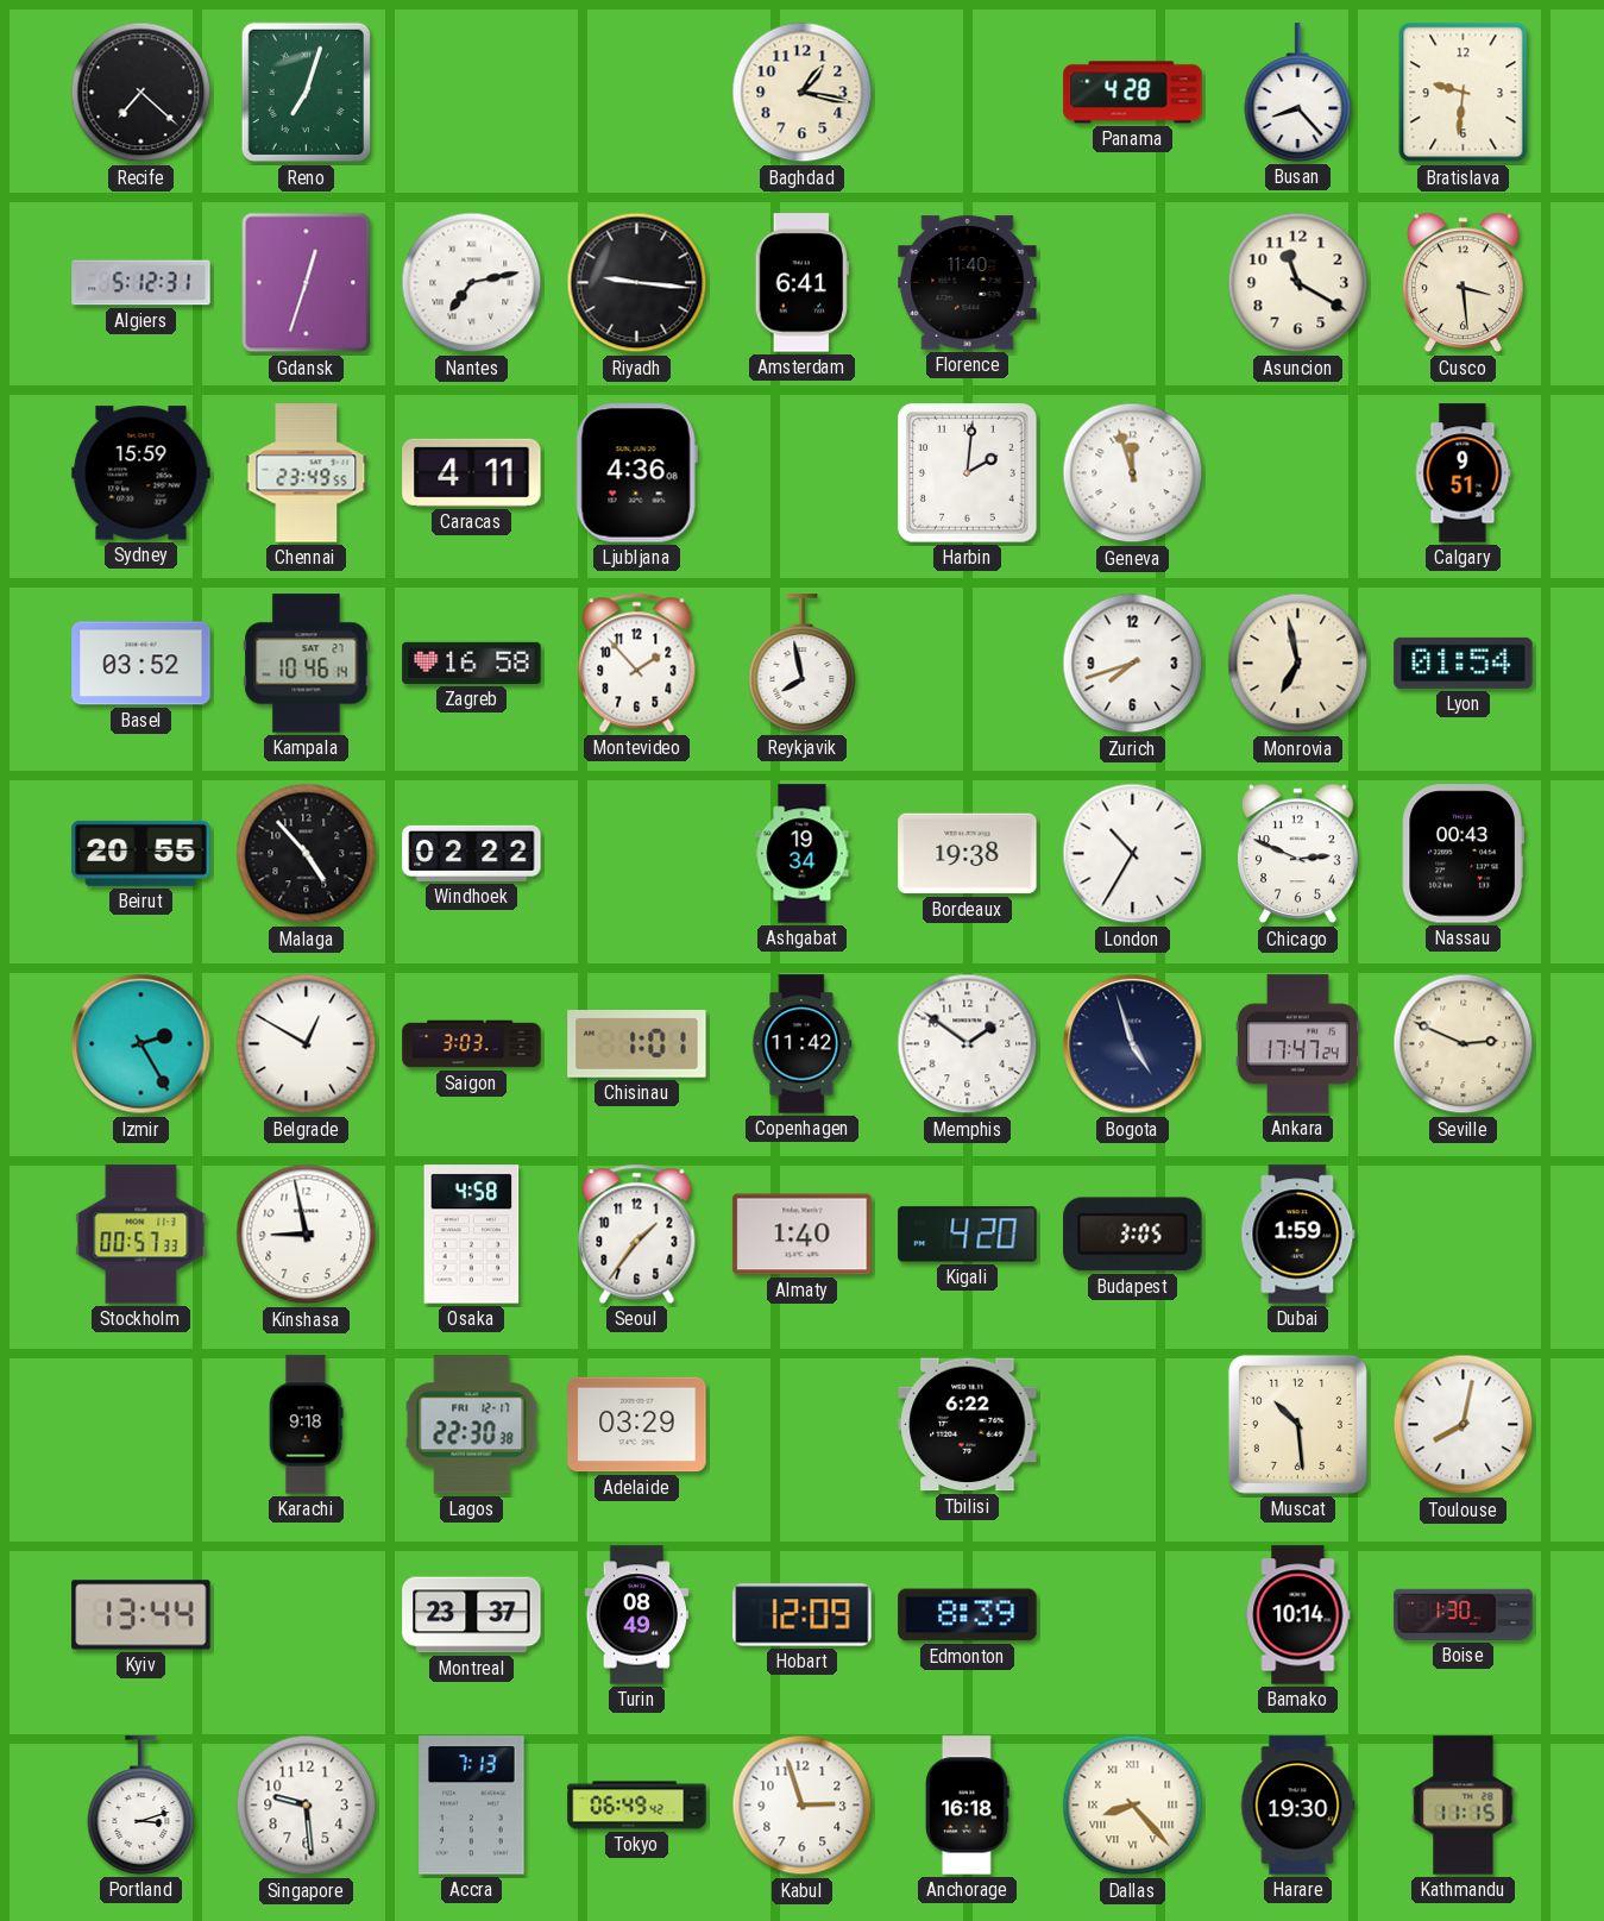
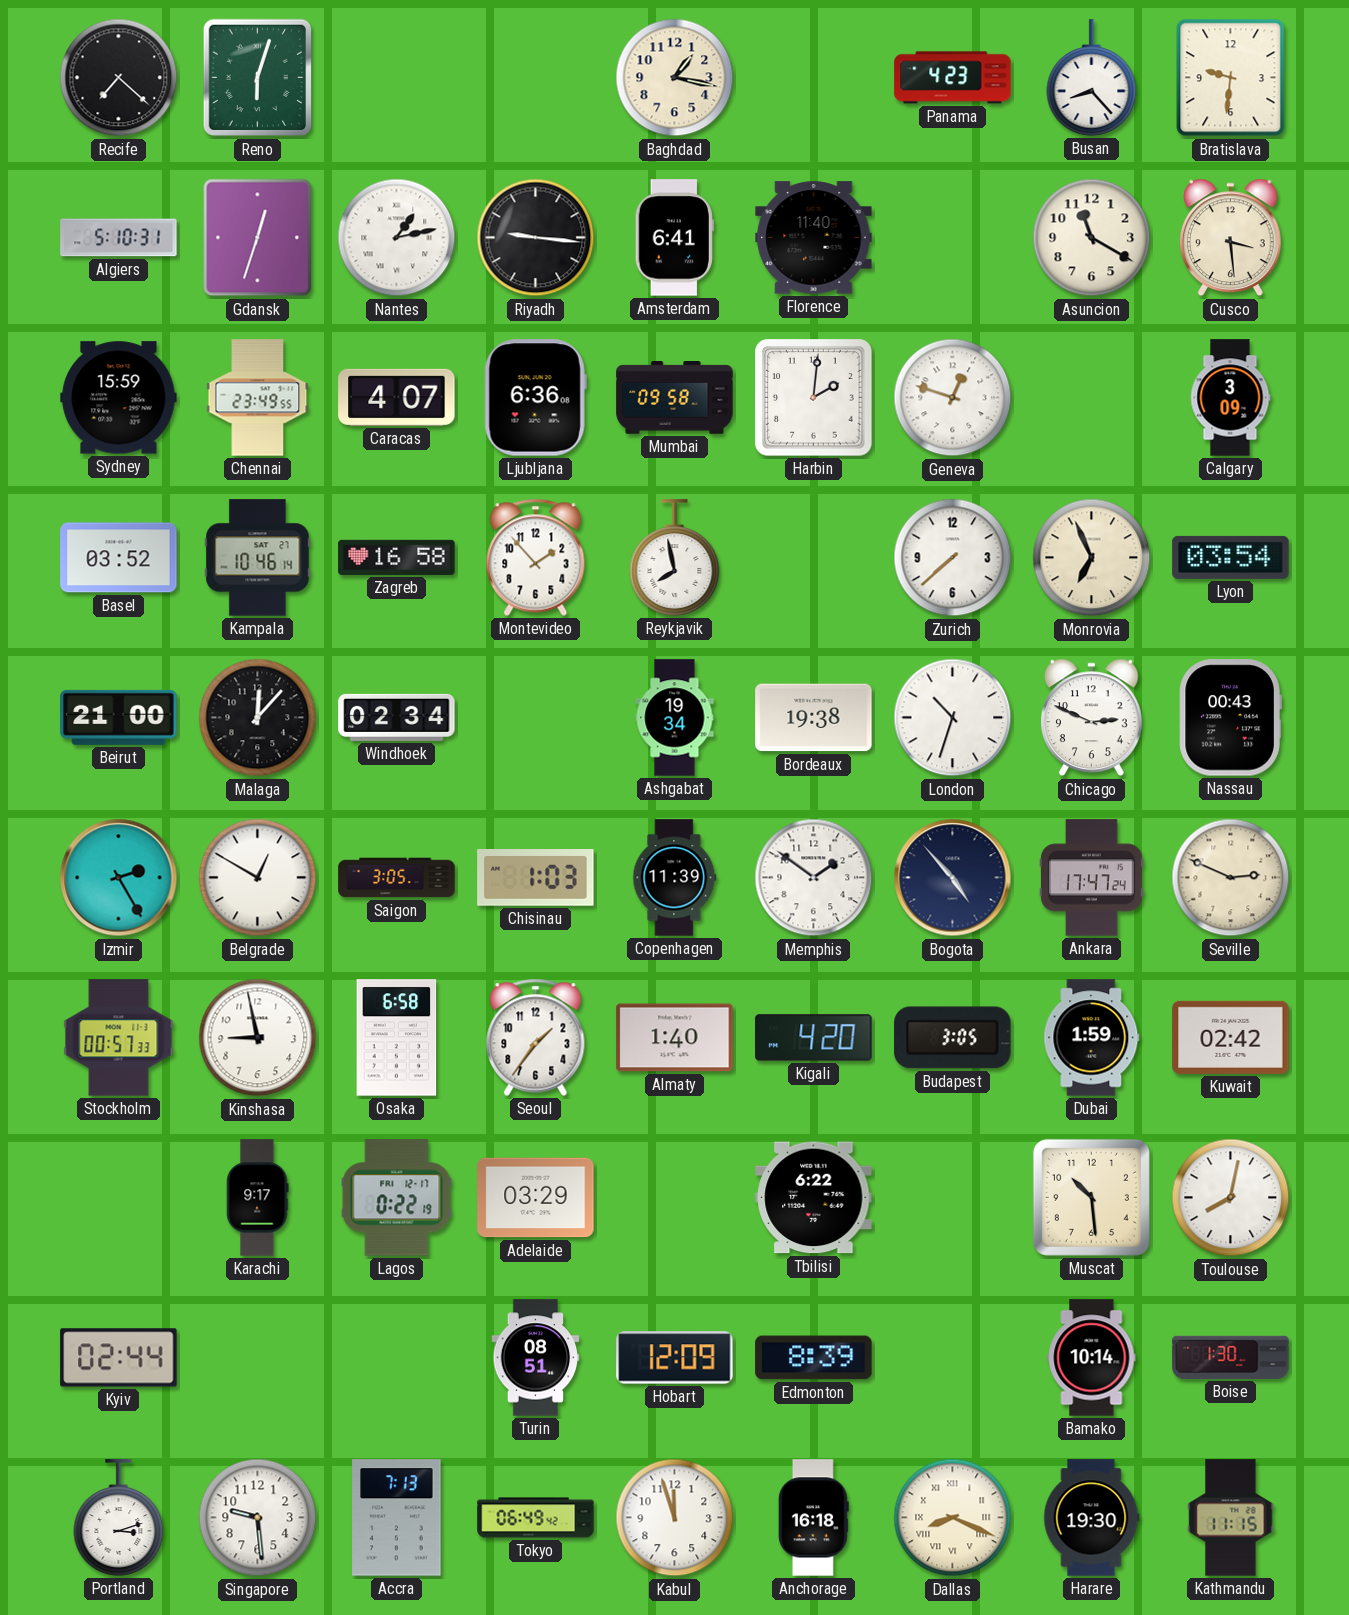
Reno: 7:03 -> 6:03
Panama: 4:28 -> 4:23
Algiers: 5:12 -> 5:10
Nantes: 7:13 -> 1:13
Caracas: 4:11 -> 4:07
Ljubljana: 4:36 -> 6:36
Mumbai: none -> 09:58
Geneva: 11:57 -> 12:48
Calgary: 9:51 -> 3:09
Zurich: 7:42 -> 7:38
Monrovia: 6:58 -> 6:56
Lyon: 01:54 -> 03:54
Beirut: 20:55 -> 21:00
Malaga: 4:53 -> 12:07
Windhoek: 02:22 -> 02:34
London: 10:35 -> 10:33
Saigon: 3:03 -> 3:05
Chisinau: 1:01 -> 1:03
Copenhagen: 11:42 -> 11:39
Bogota: 4:57 -> 4:53
Osaka: 4:58 -> 6:58
Kuwait: none -> 02:42
Karachi: 9:18 -> 9:17
Lagos: 22:30 -> 0:22
Kyiv: 13:44 -> 02:44
Montreal: 23:37 -> none
Turin: 08:49 -> 08:51
Kabul: 2:57 -> 11:57
Dallas: 8:23 -> 8:19
